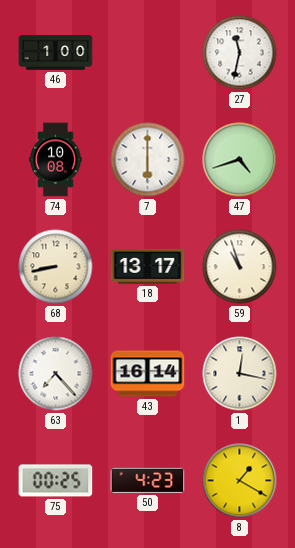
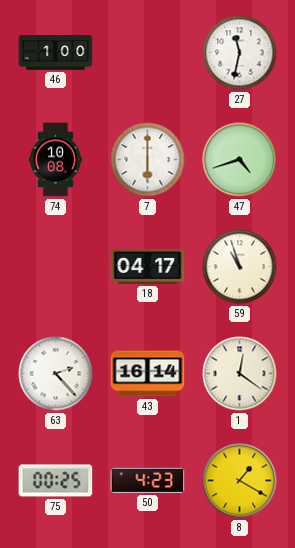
68: 8:43 -> none
18: 13:17 -> 04:17
63: 7:23 -> 2:23
1: 12:17 -> 12:21
